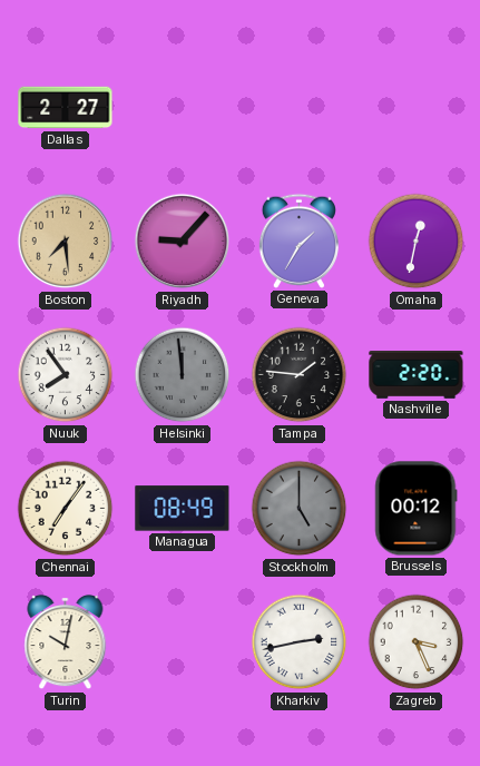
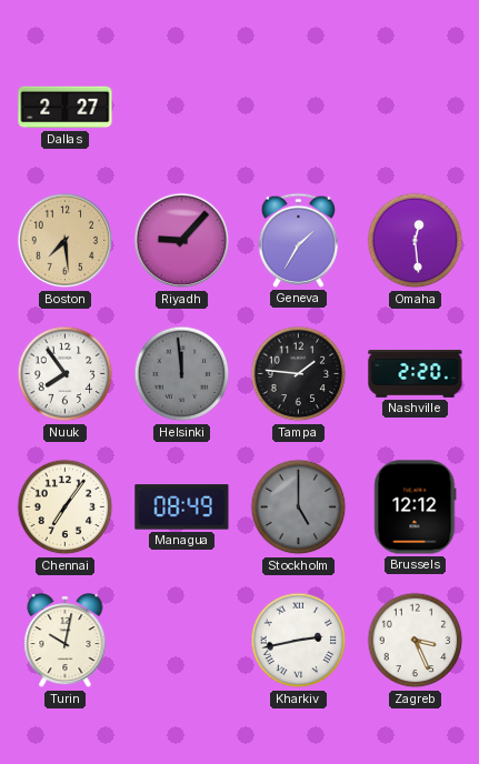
Omaha: 12:32 -> 12:29
Brussels: 00:12 -> 12:12
